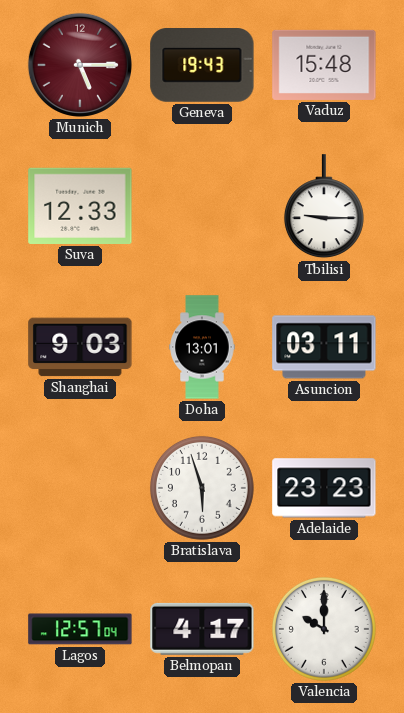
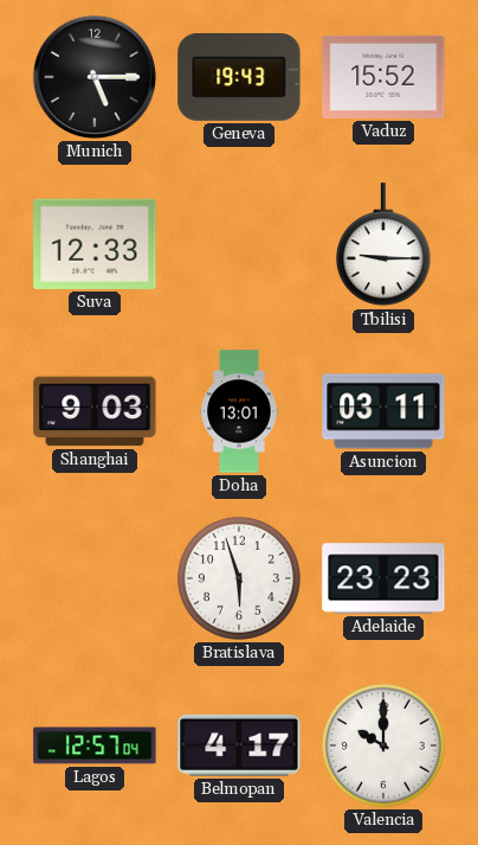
Munich dial: burgundy -> black
Vaduz: 15:48 -> 15:52
